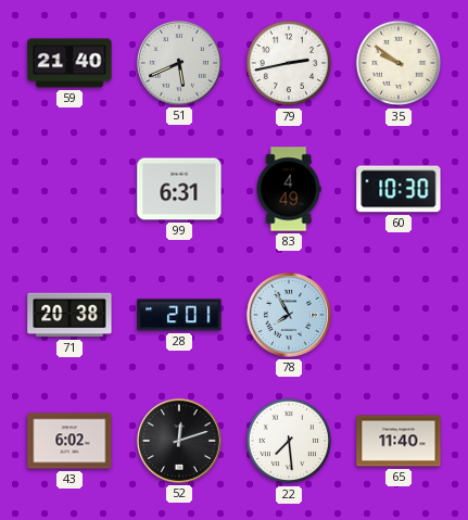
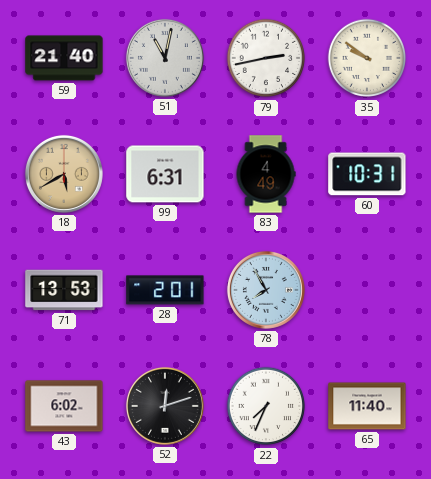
51: 5:41 -> 11:02
18: none -> 5:40
60: 10:30 -> 10:31
71: 20:38 -> 13:53
22: 7:29 -> 7:34
